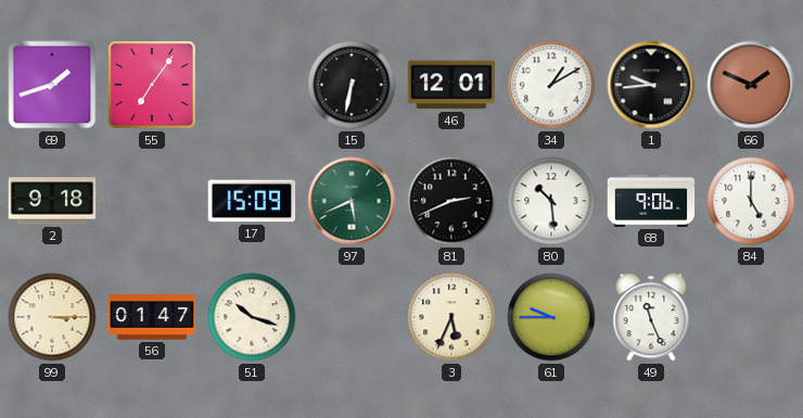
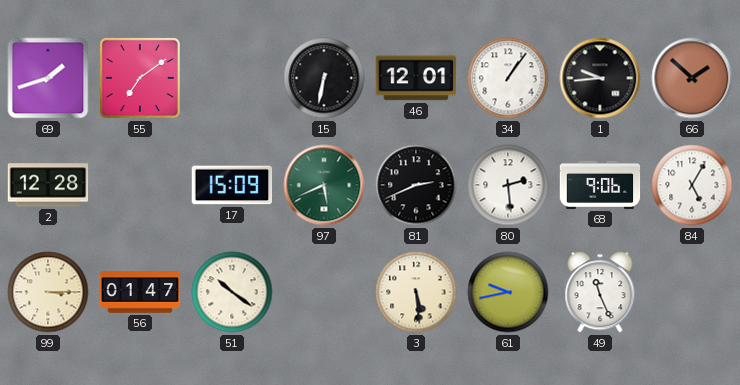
55: 7:06 -> 7:09
34: 1:10 -> 1:06
66: 1:49 -> 1:52
2: 9:18 -> 12:28
80: 10:29 -> 2:29
84: 5:00 -> 5:05
51: 10:18 -> 10:21
3: 5:34 -> 5:29
61: 9:45 -> 9:43
